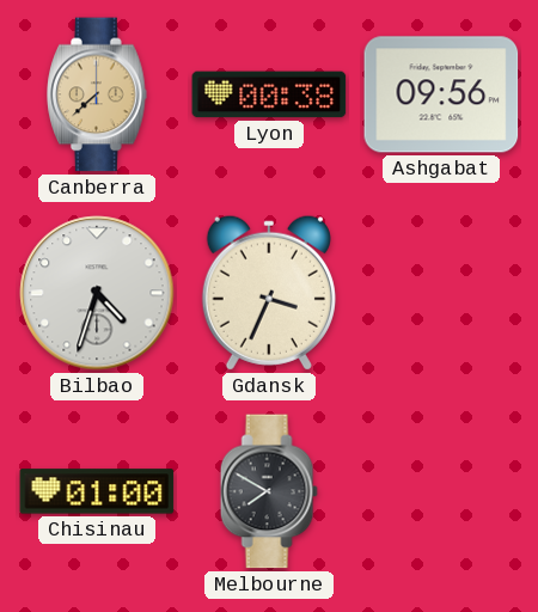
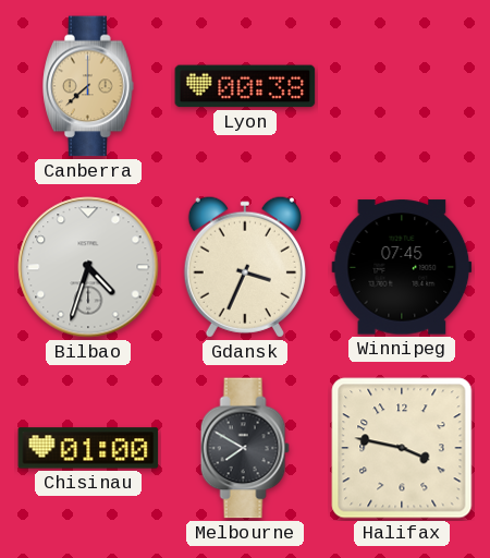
Ashgabat: 09:56 -> none
Winnipeg: none -> 07:45
Halifax: none -> 3:47
